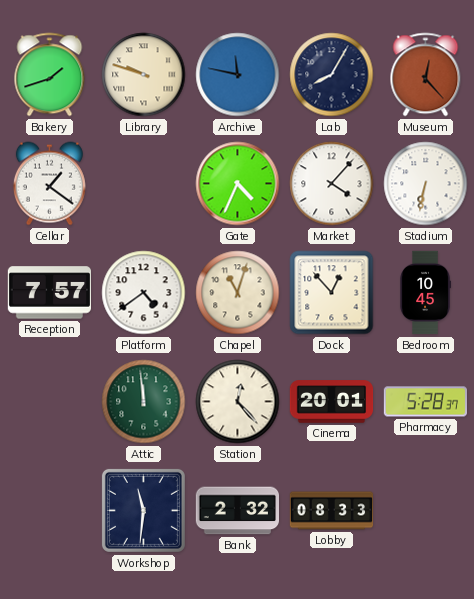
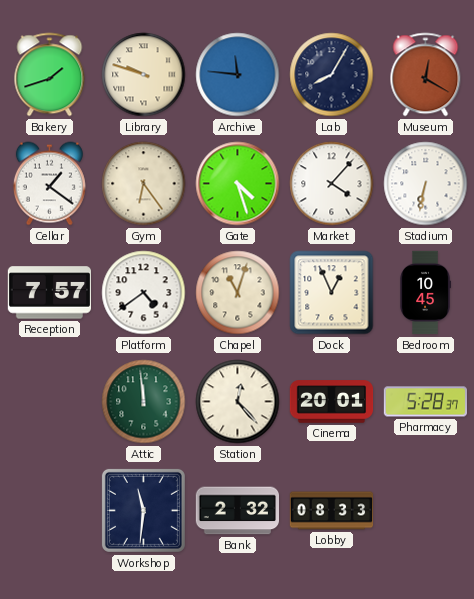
Archive: 11:47 -> 11:46
Museum: 12:23 -> 12:20
Gym: none -> 6:24
Gate: 4:34 -> 4:27
Dock: 12:53 -> 12:56
